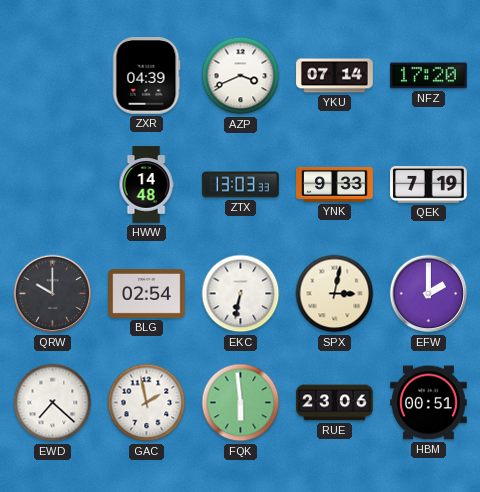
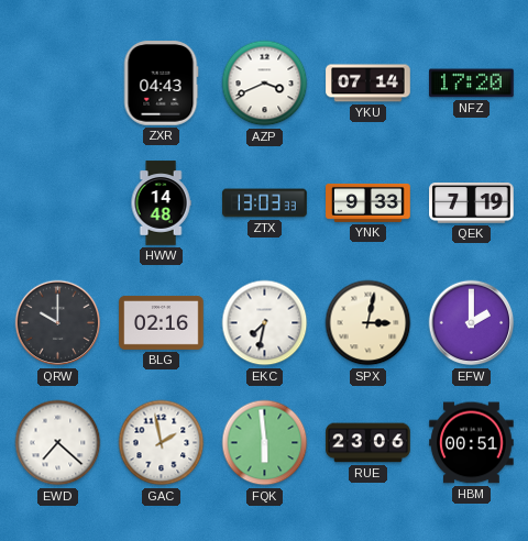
ZXR: 04:39 -> 04:43
BLG: 02:54 -> 02:16
EKC: 6:32 -> 7:32
